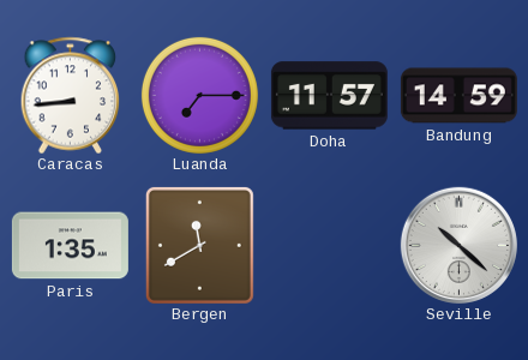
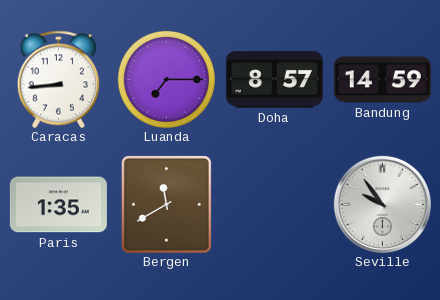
Doha: 11:57 -> 8:57
Seville: 10:22 -> 9:54
